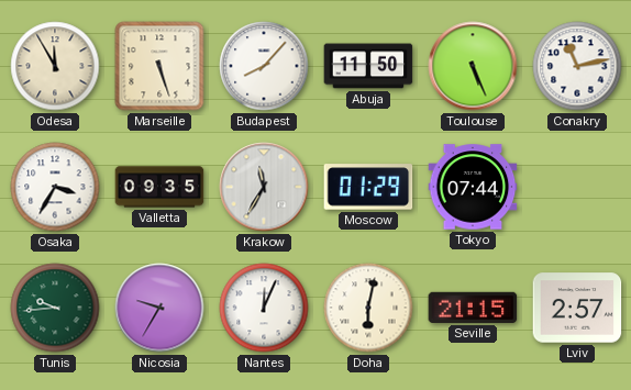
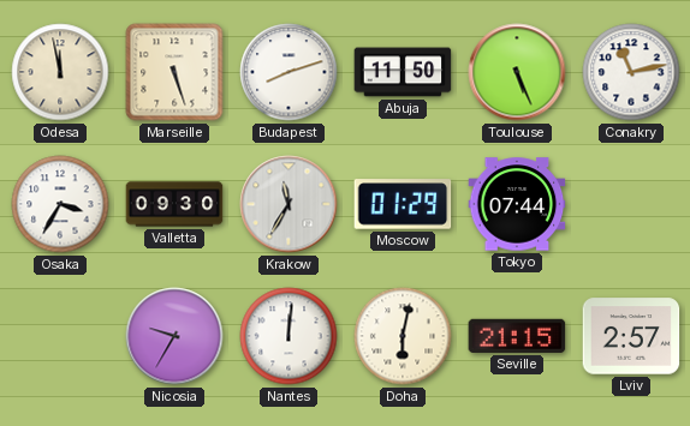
Odesa: 11:55 -> 11:58
Budapest: 8:07 -> 8:12
Valletta: 09:35 -> 09:30
Tunis: 9:44 -> none
Nantes: 12:04 -> 12:01
